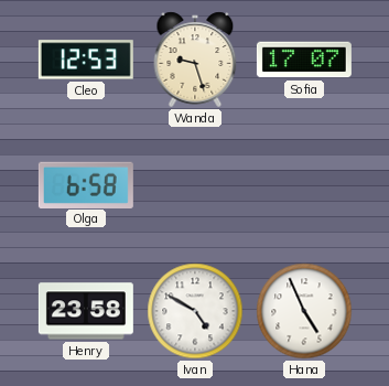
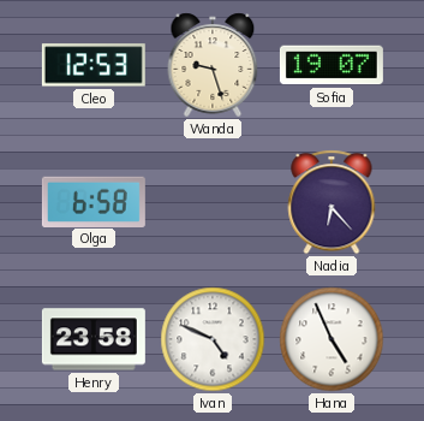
Sofia: 17:07 -> 19:07
Nadia: none -> 6:23
Ivan: 4:50 -> 4:49
